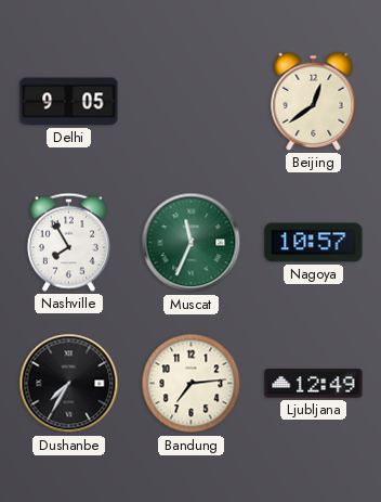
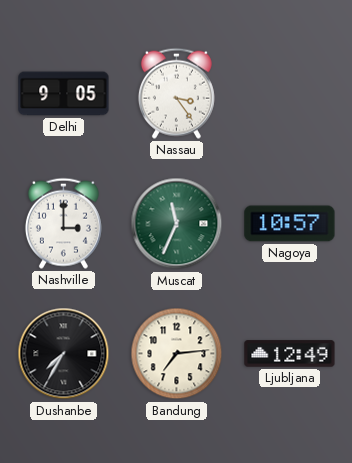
Nassau: none -> 3:24
Beijing: 12:39 -> none
Nashville: 7:55 -> 3:00
